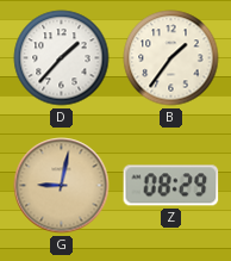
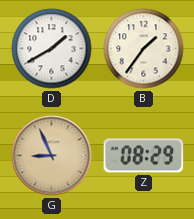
D: 1:37 -> 1:40
G: 9:02 -> 8:56
